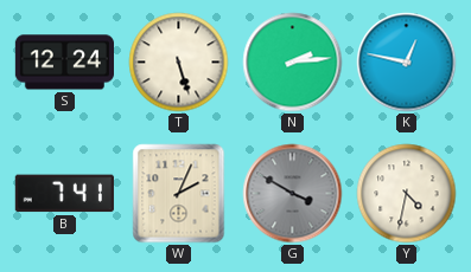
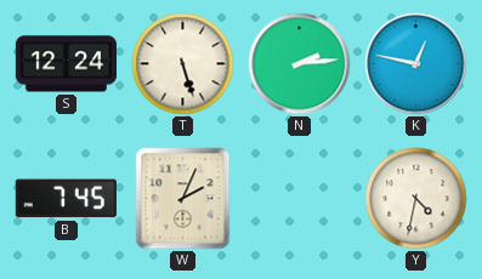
B: 7:41 -> 7:45
G: 3:50 -> none
